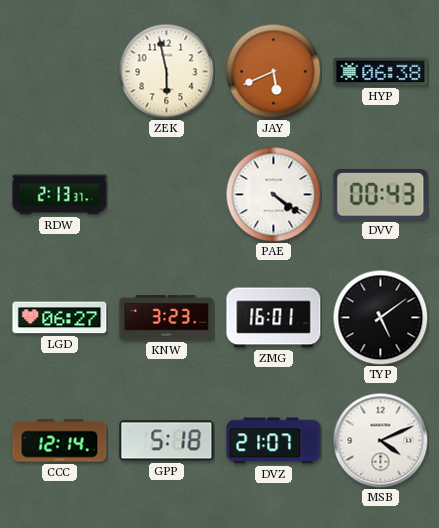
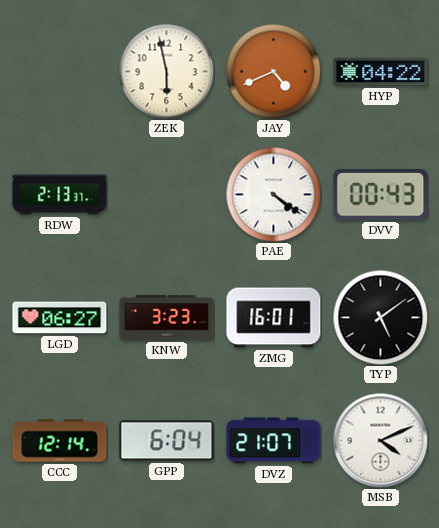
JAY: 5:41 -> 4:41
HYP: 06:38 -> 04:22
GPP: 5:18 -> 6:04
